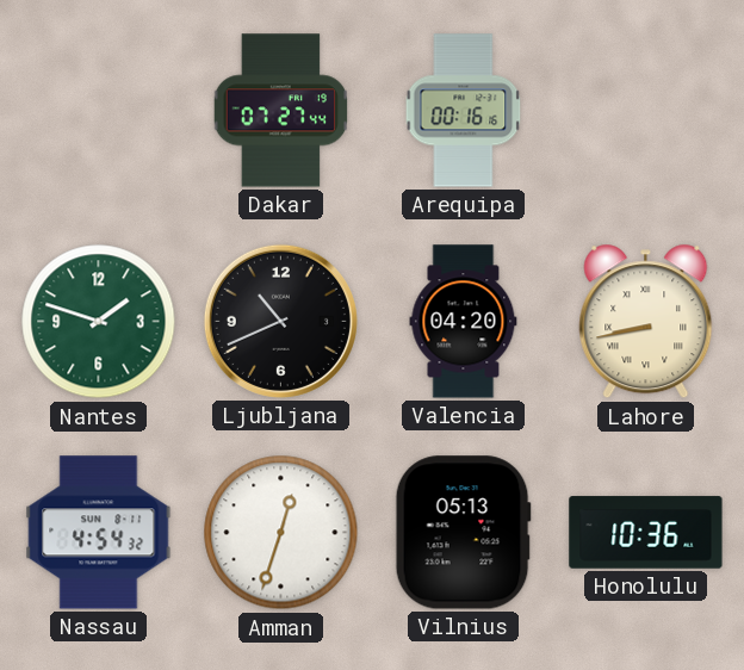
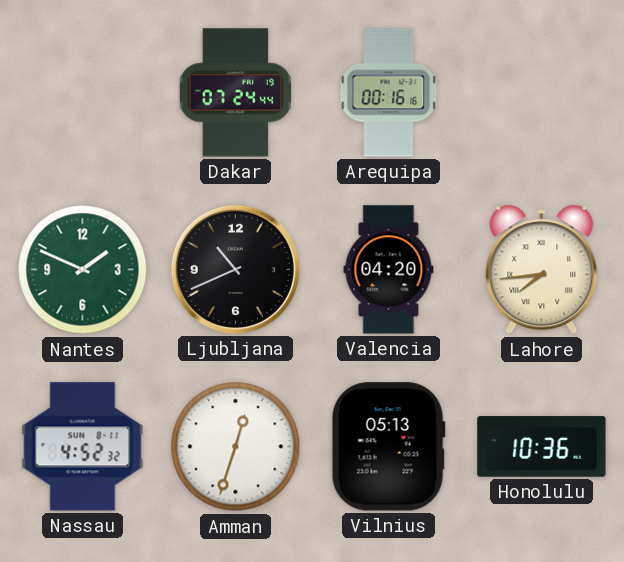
Dakar: 07:27 -> 07:24
Nantes: 1:48 -> 1:49
Lahore: 8:43 -> 7:44
Nassau: 4:54 -> 4:52
